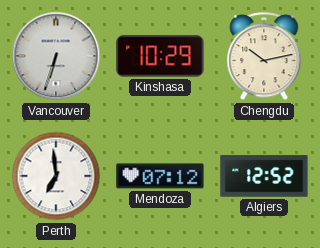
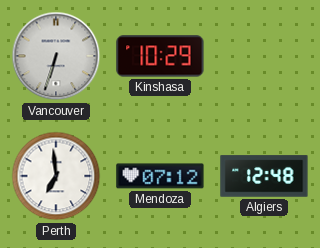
Chengdu: 10:13 -> none
Algiers: 12:52 -> 12:48
